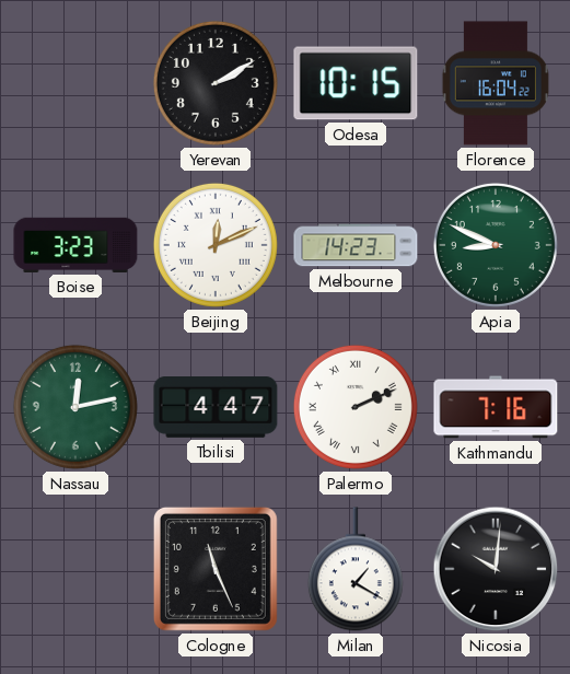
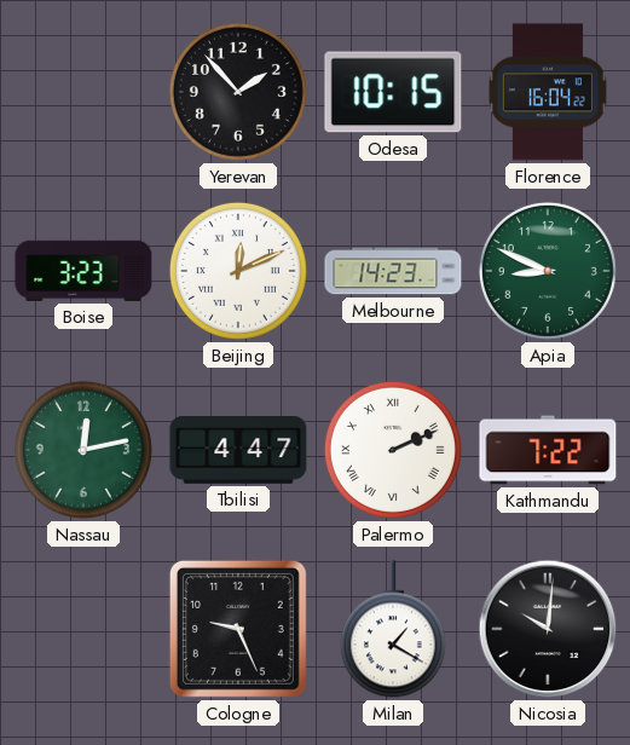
Yerevan: 2:10 -> 1:53
Kathmandu: 7:16 -> 7:22
Cologne: 11:26 -> 9:26
